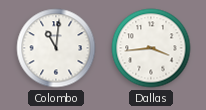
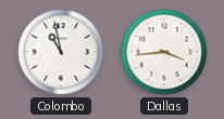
Colombo: 11:01 -> 10:58
